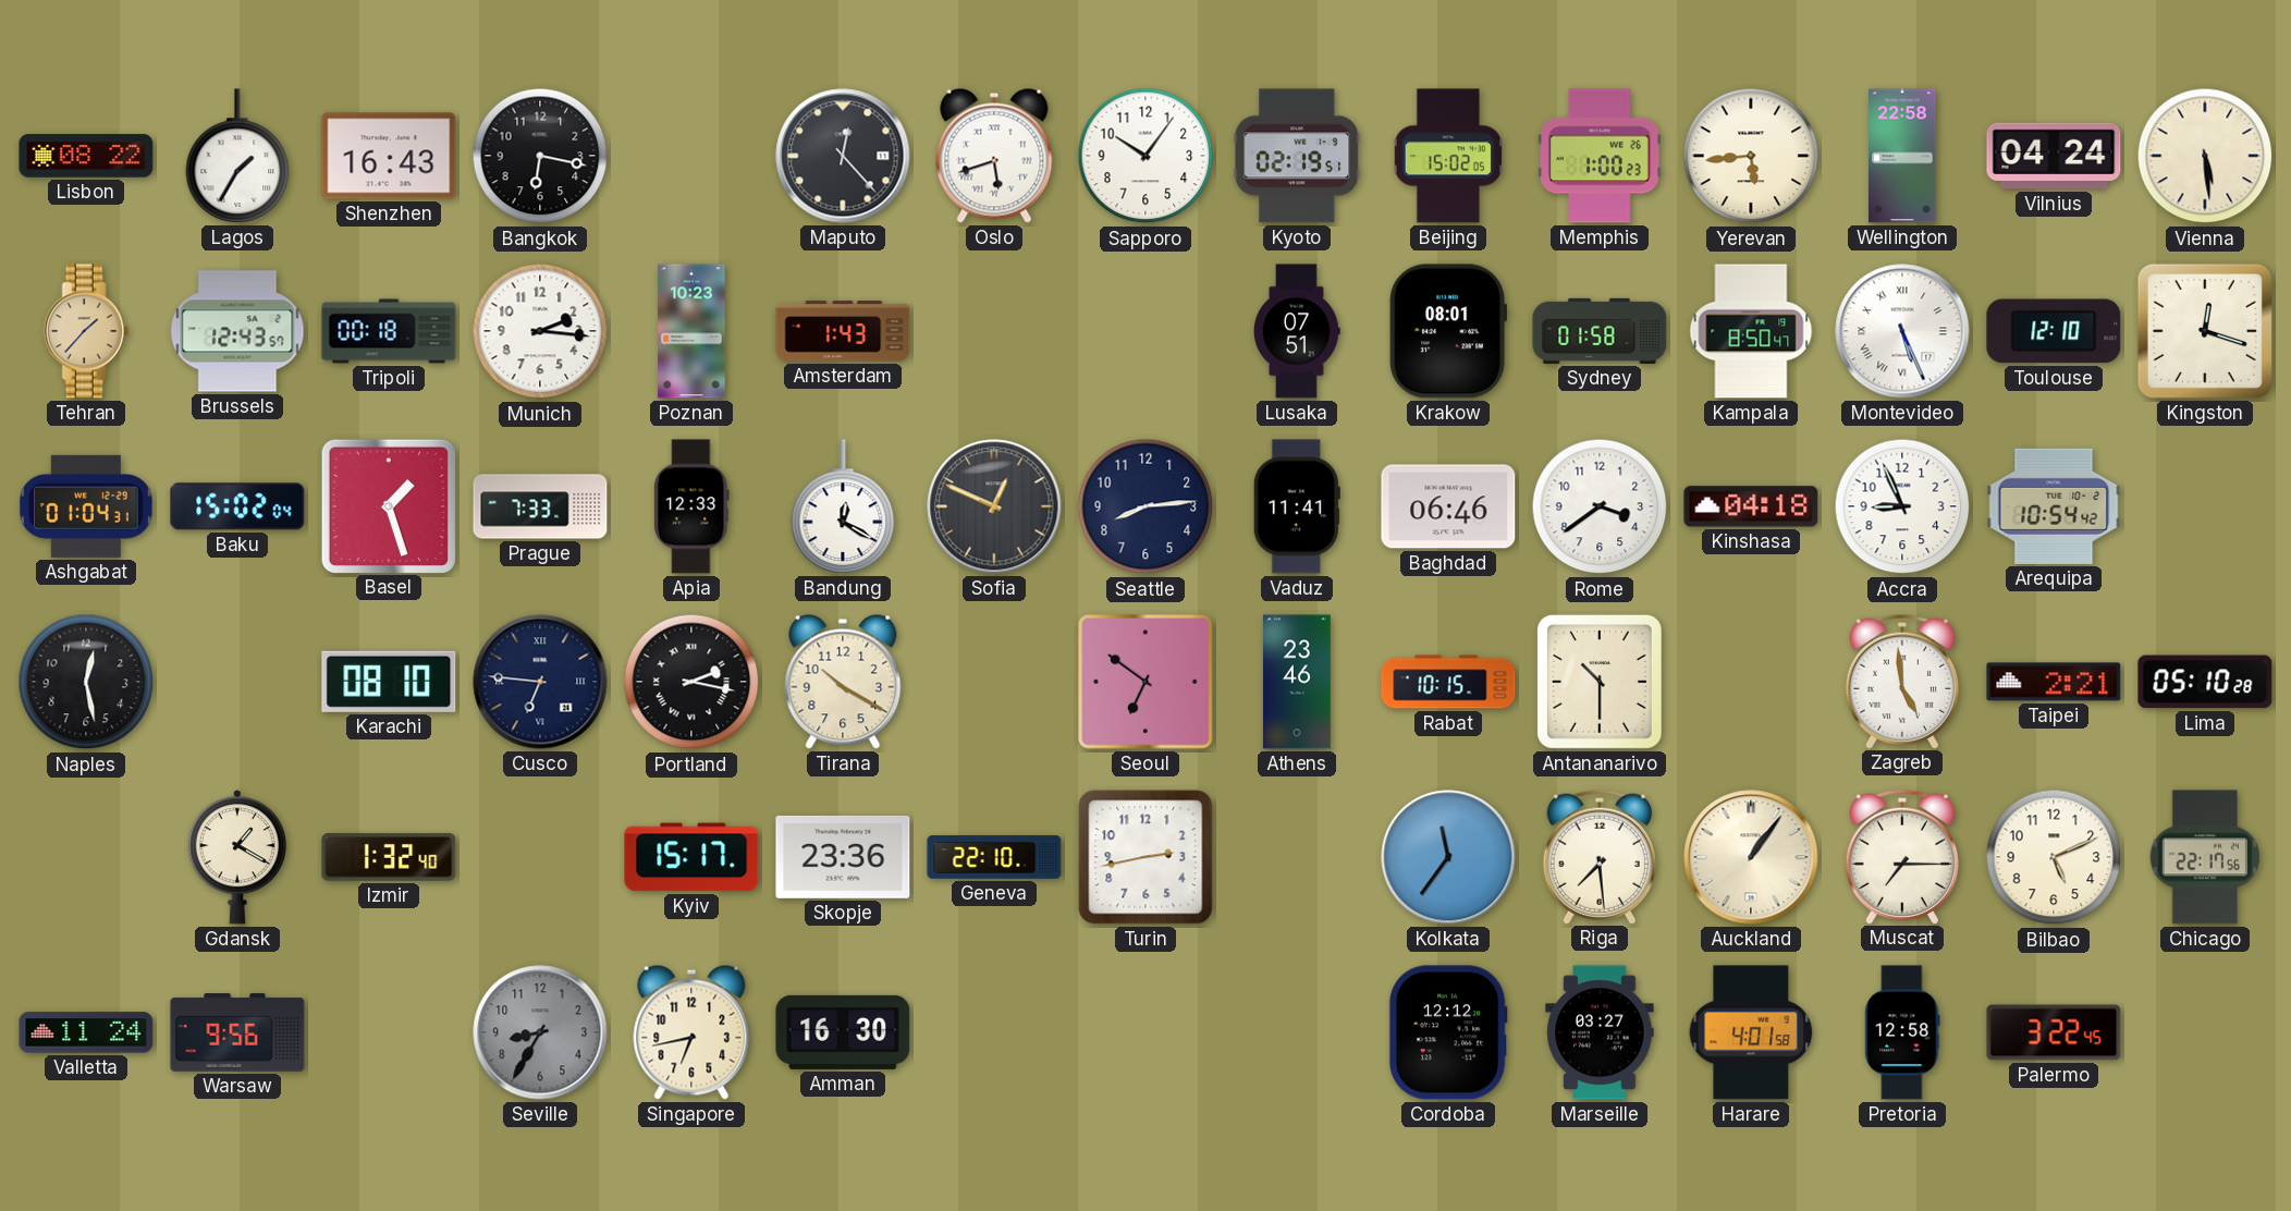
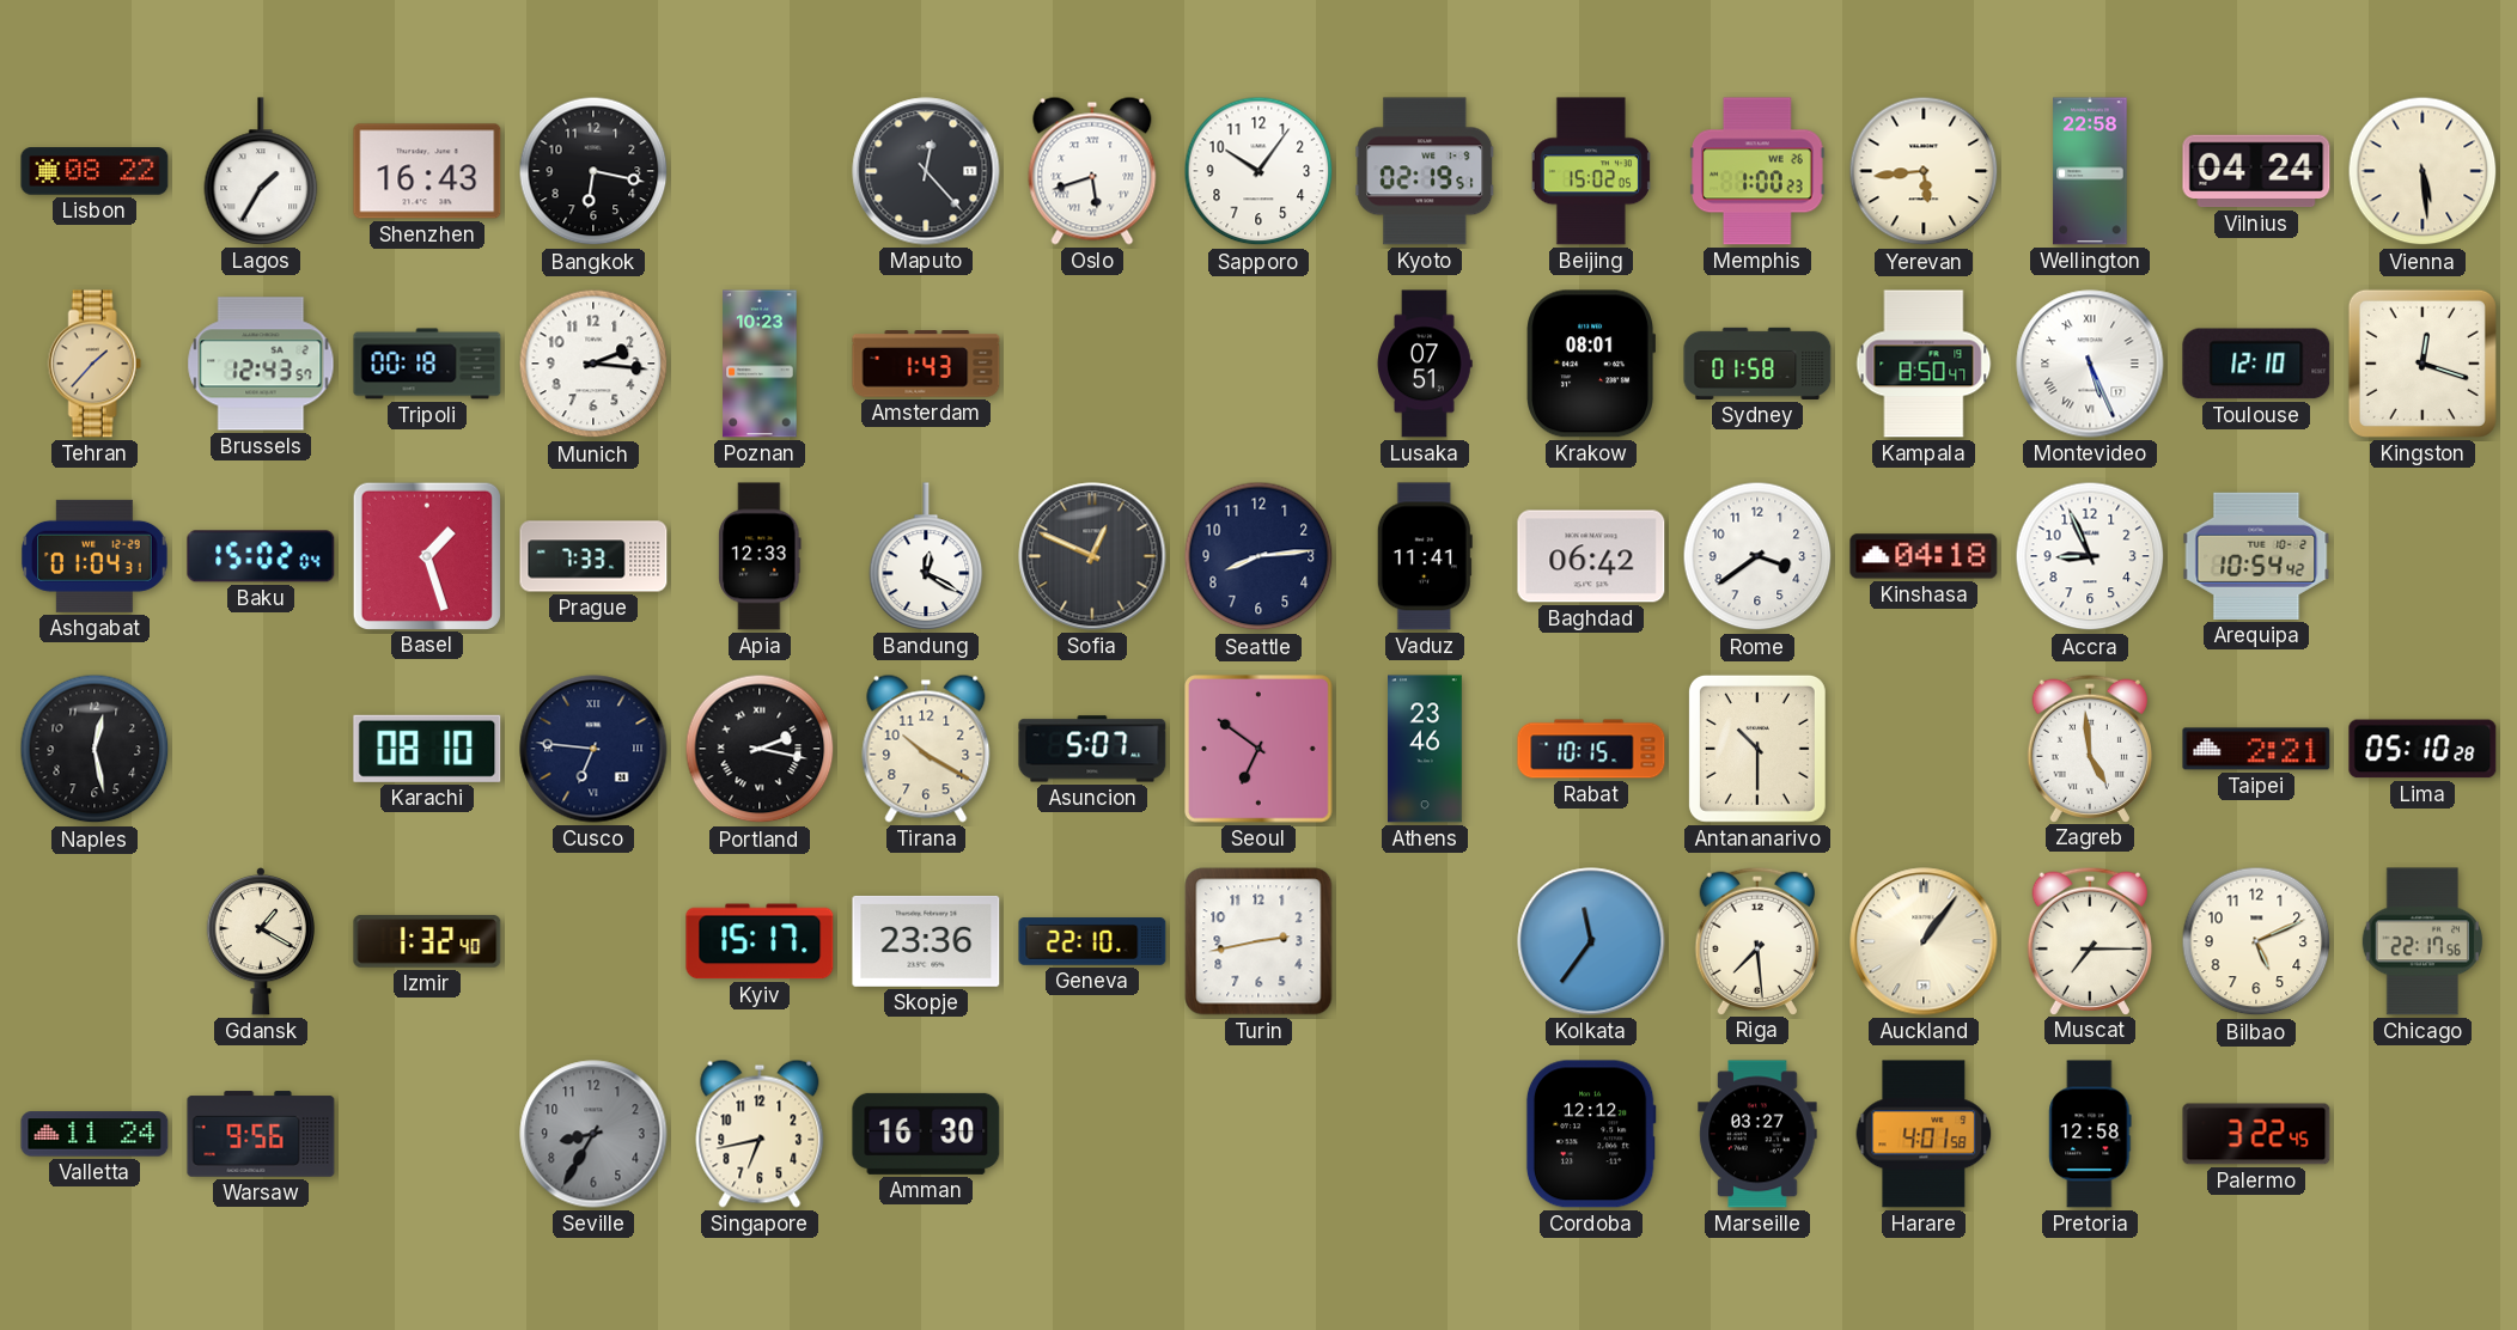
Baghdad: 06:46 -> 06:42
Asuncion: none -> 5:07
